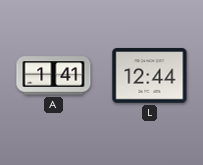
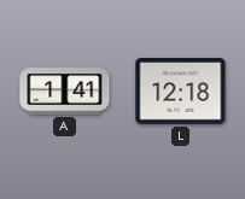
L: 12:44 -> 12:18
